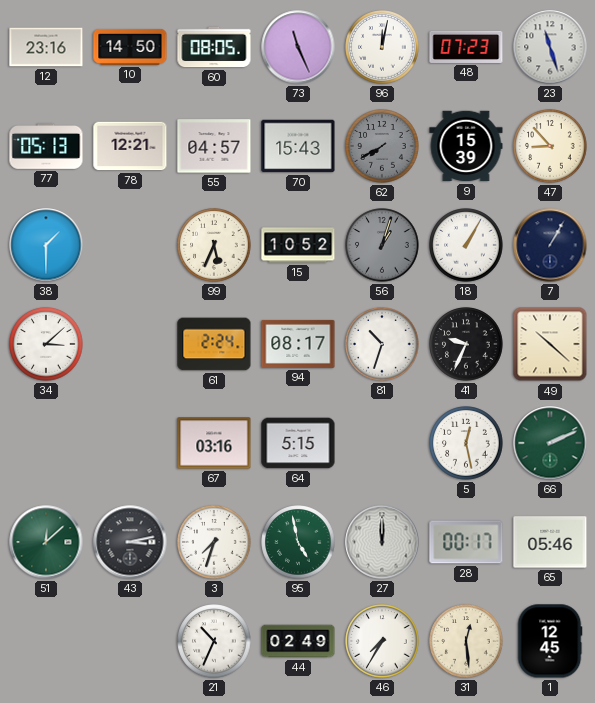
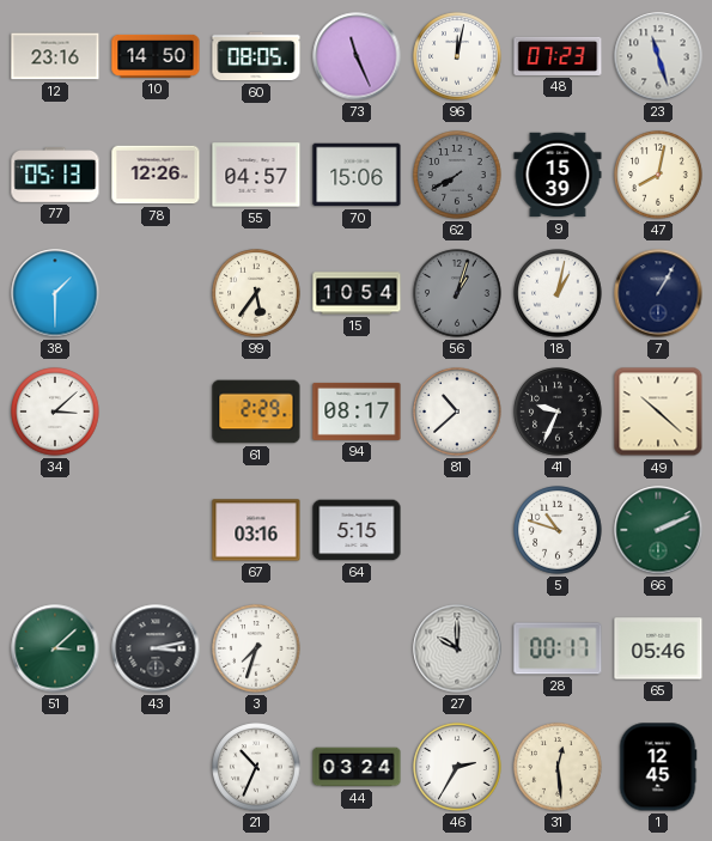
78: 12:21 -> 12:26
70: 15:43 -> 15:06
47: 8:53 -> 8:02
99: 5:34 -> 5:36
15: 10:52 -> 10:54
18: 1:05 -> 1:02
61: 2:24 -> 2:29
81: 10:33 -> 10:38
5: 12:28 -> 10:48
51: 12:08 -> 3:08
95: 4:58 -> none
27: 12:00 -> 10:00
44: 02:49 -> 03:24
46: 7:35 -> 2:35
